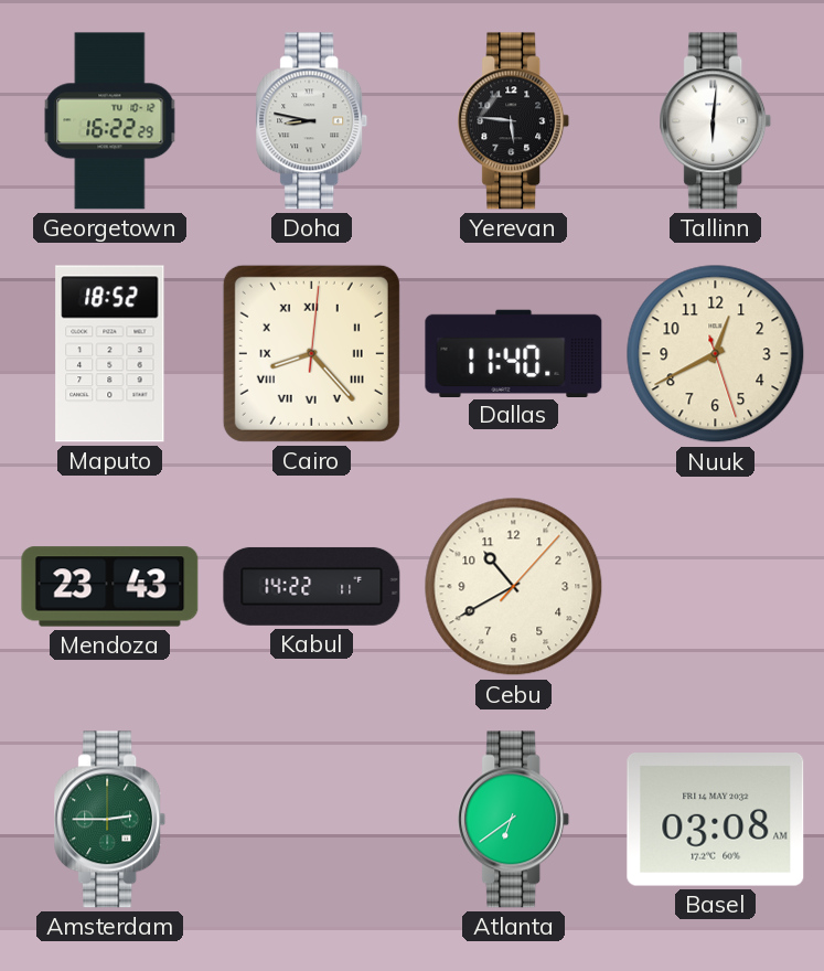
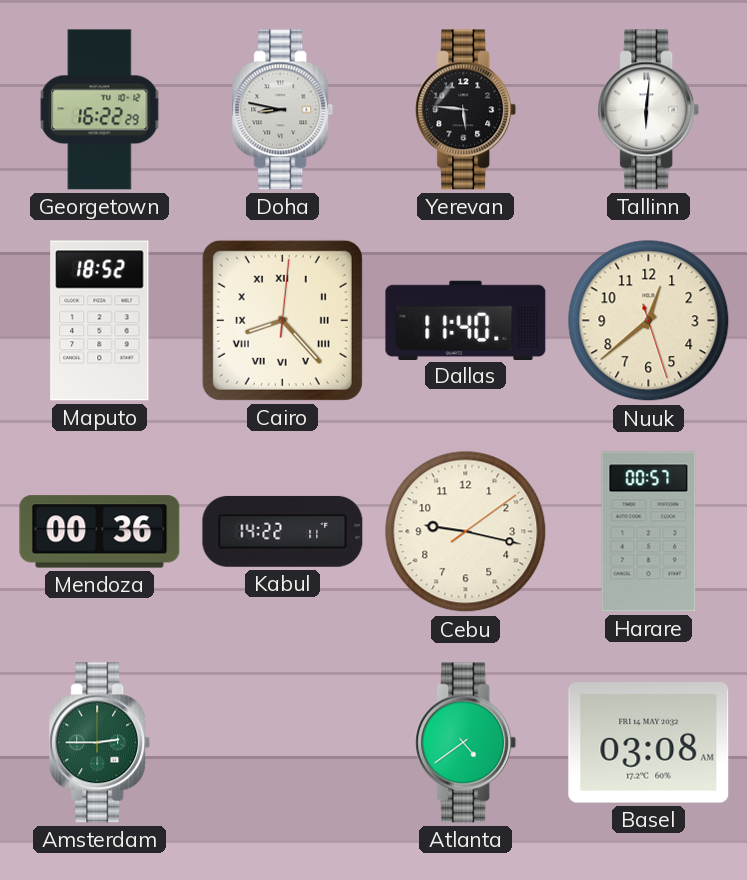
Nuuk: 12:40 -> 12:38
Mendoza: 23:43 -> 00:36
Cebu: 10:40 -> 9:17
Harare: none -> 00:57
Atlanta: 6:39 -> 4:39
